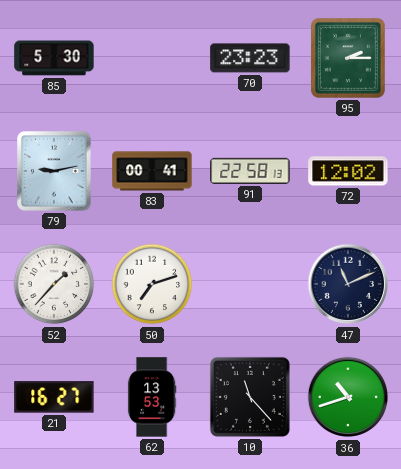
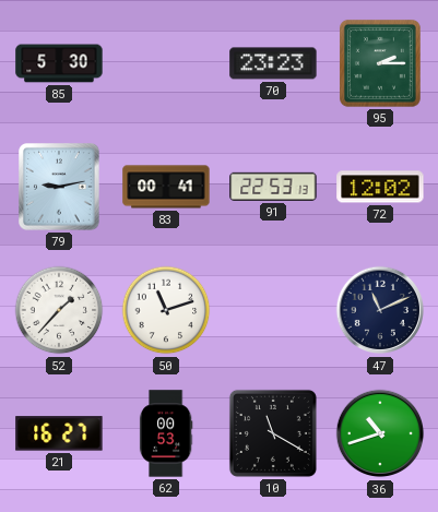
91: 22:58 -> 22:53
50: 7:12 -> 11:12
62: 13:53 -> 00:53
10: 11:23 -> 11:20
